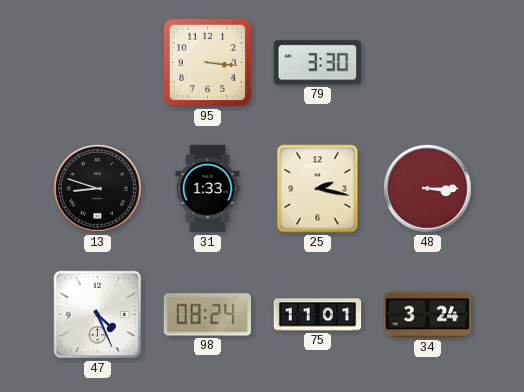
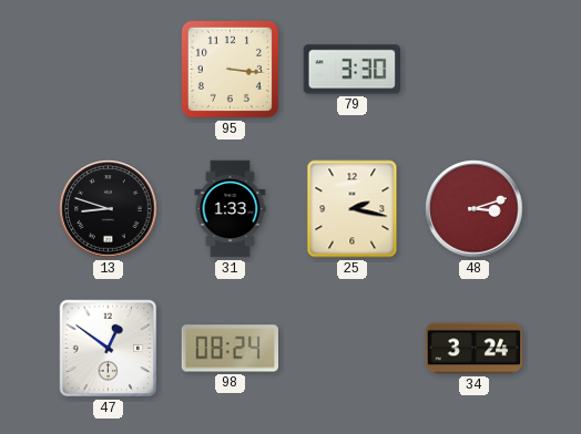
48: 3:15 -> 3:12
47: 4:26 -> 12:51
75: 11:01 -> none
